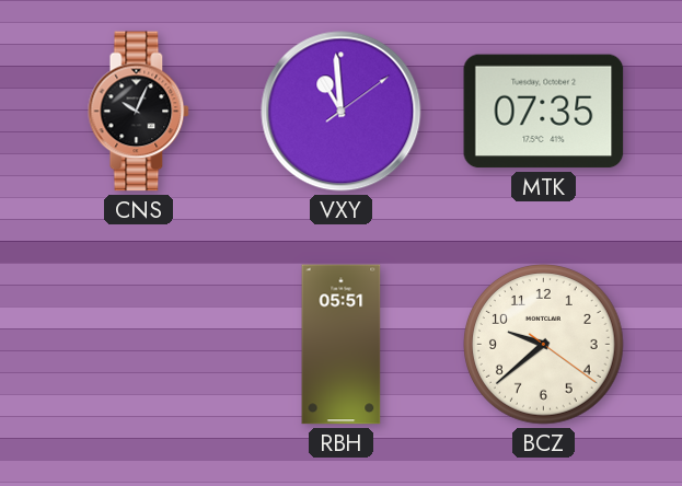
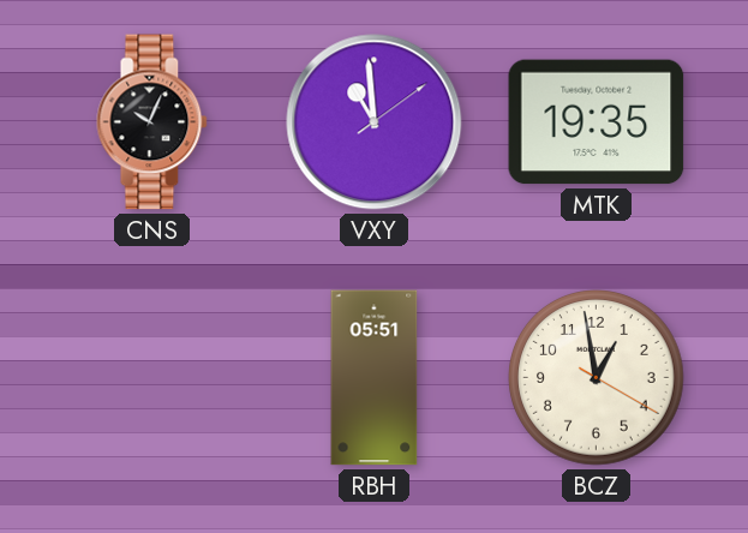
MTK: 07:35 -> 19:35
BCZ: 9:38 -> 12:58
